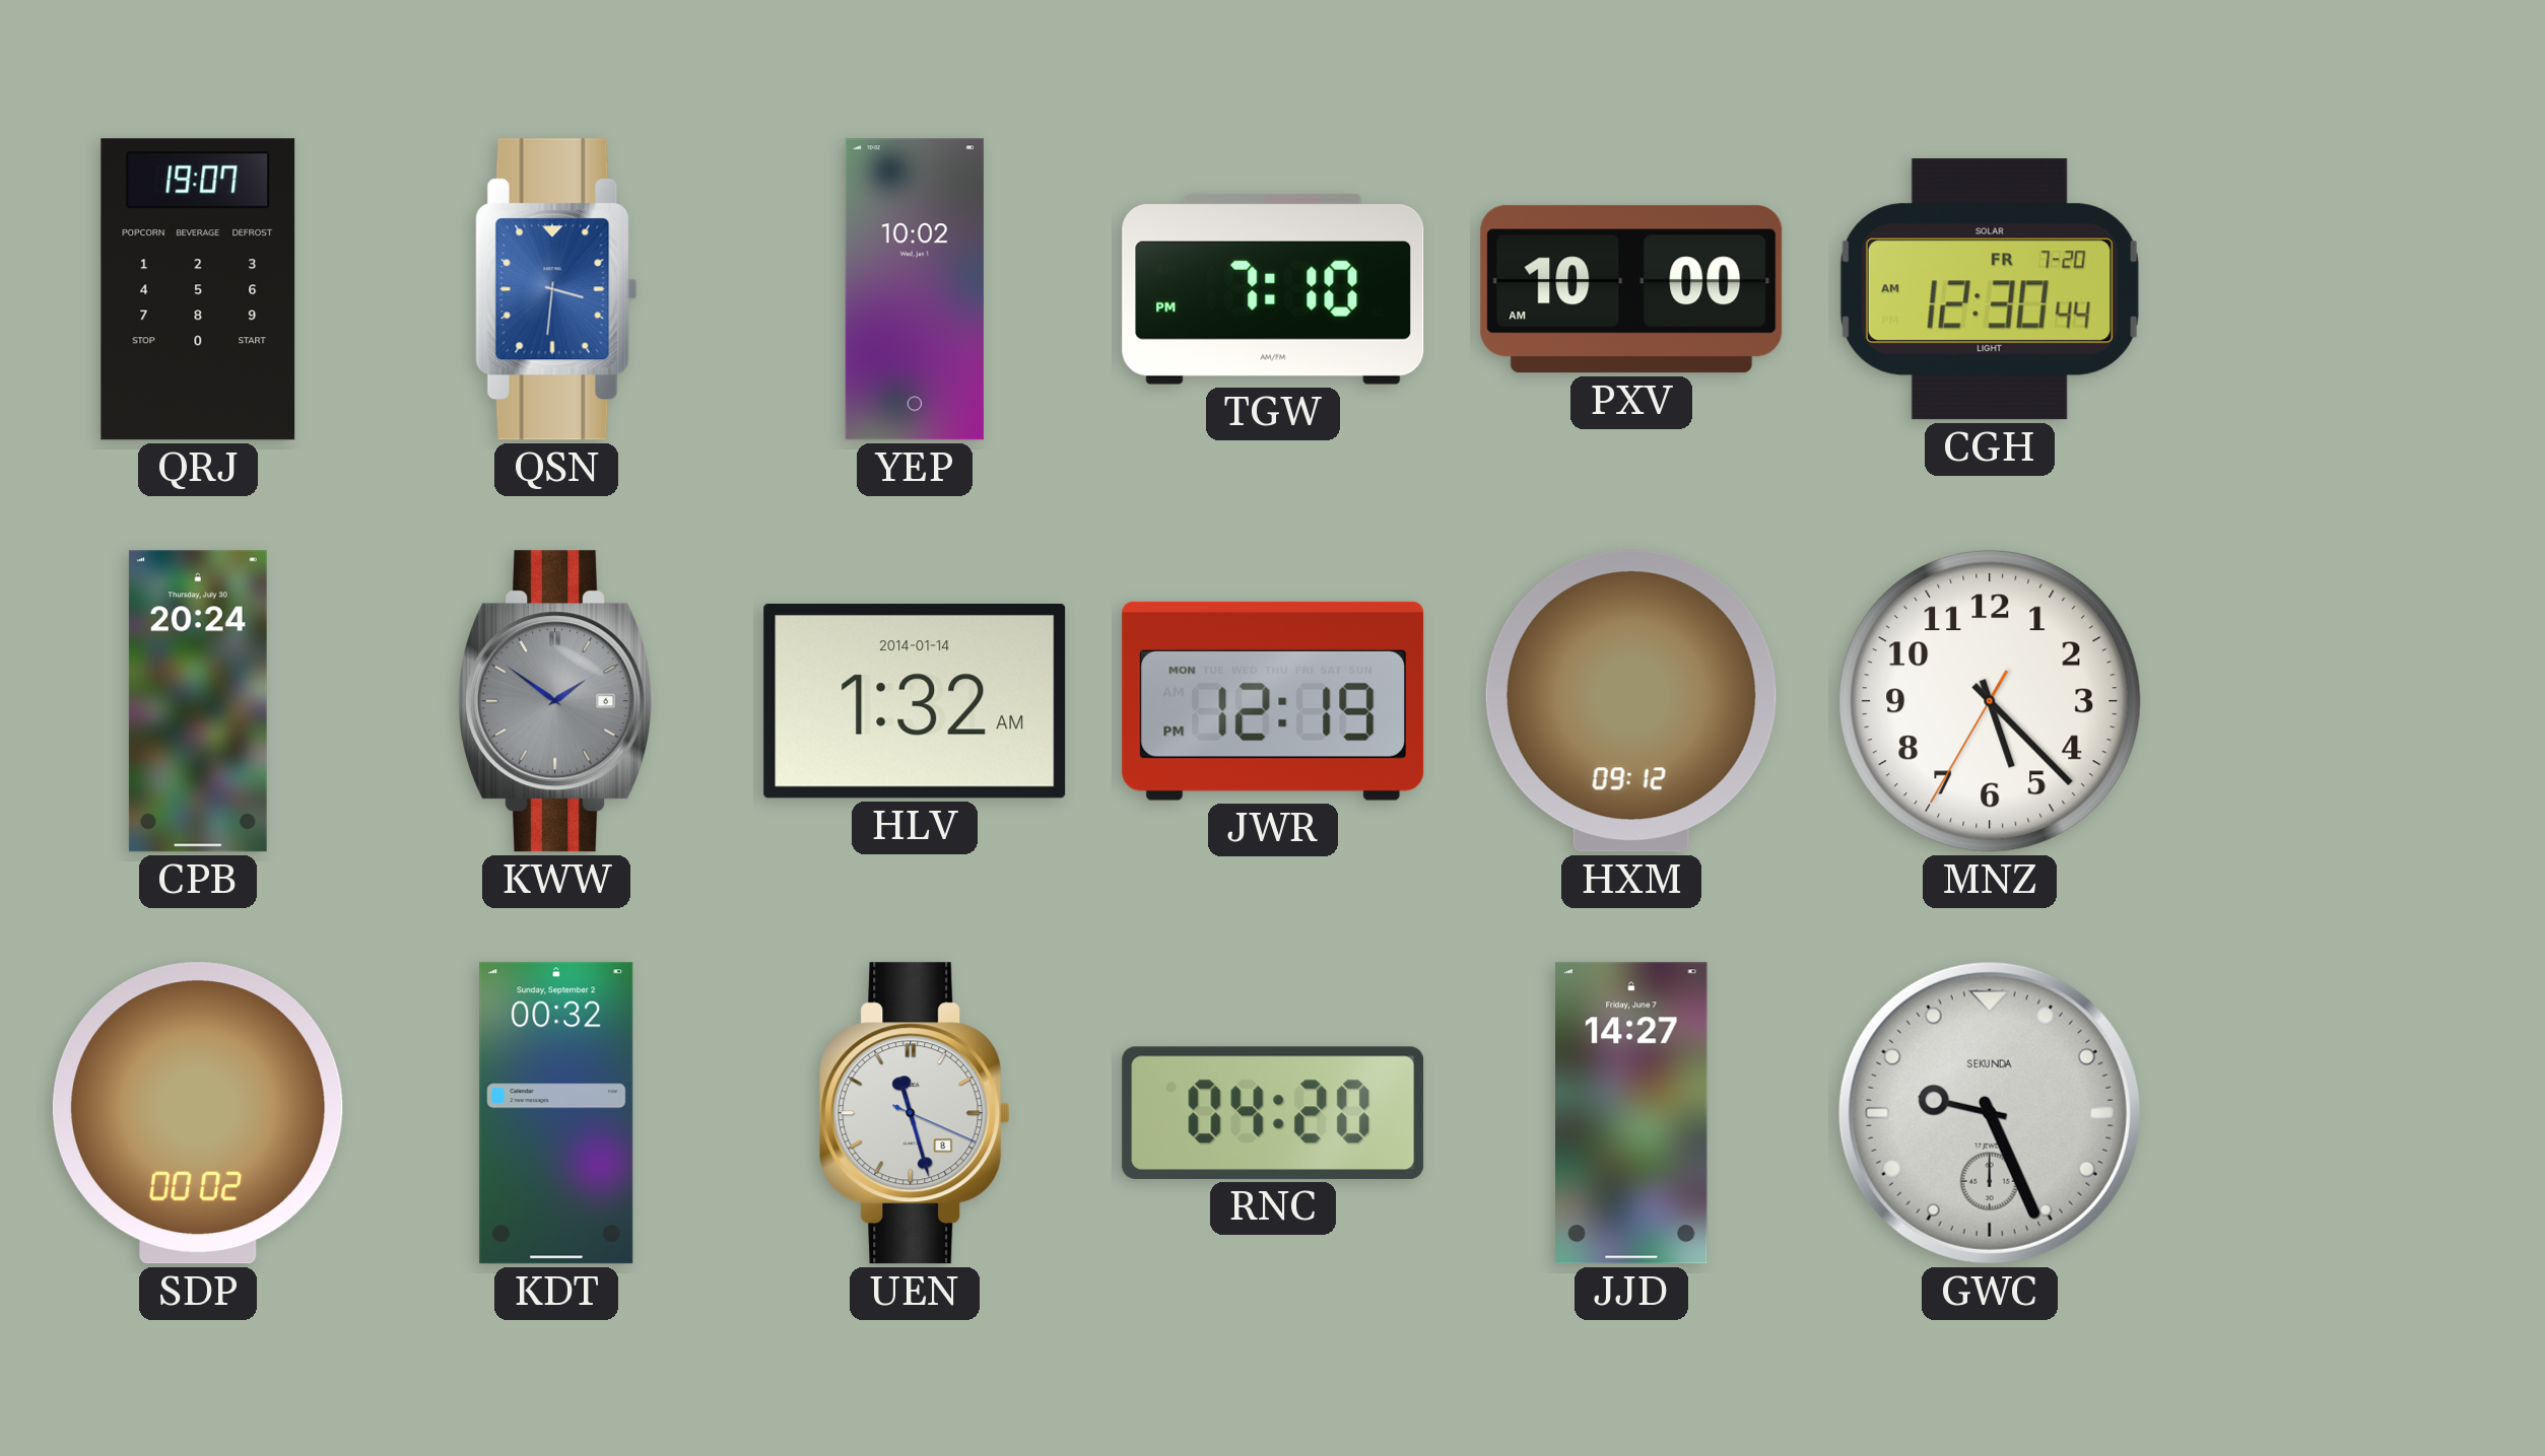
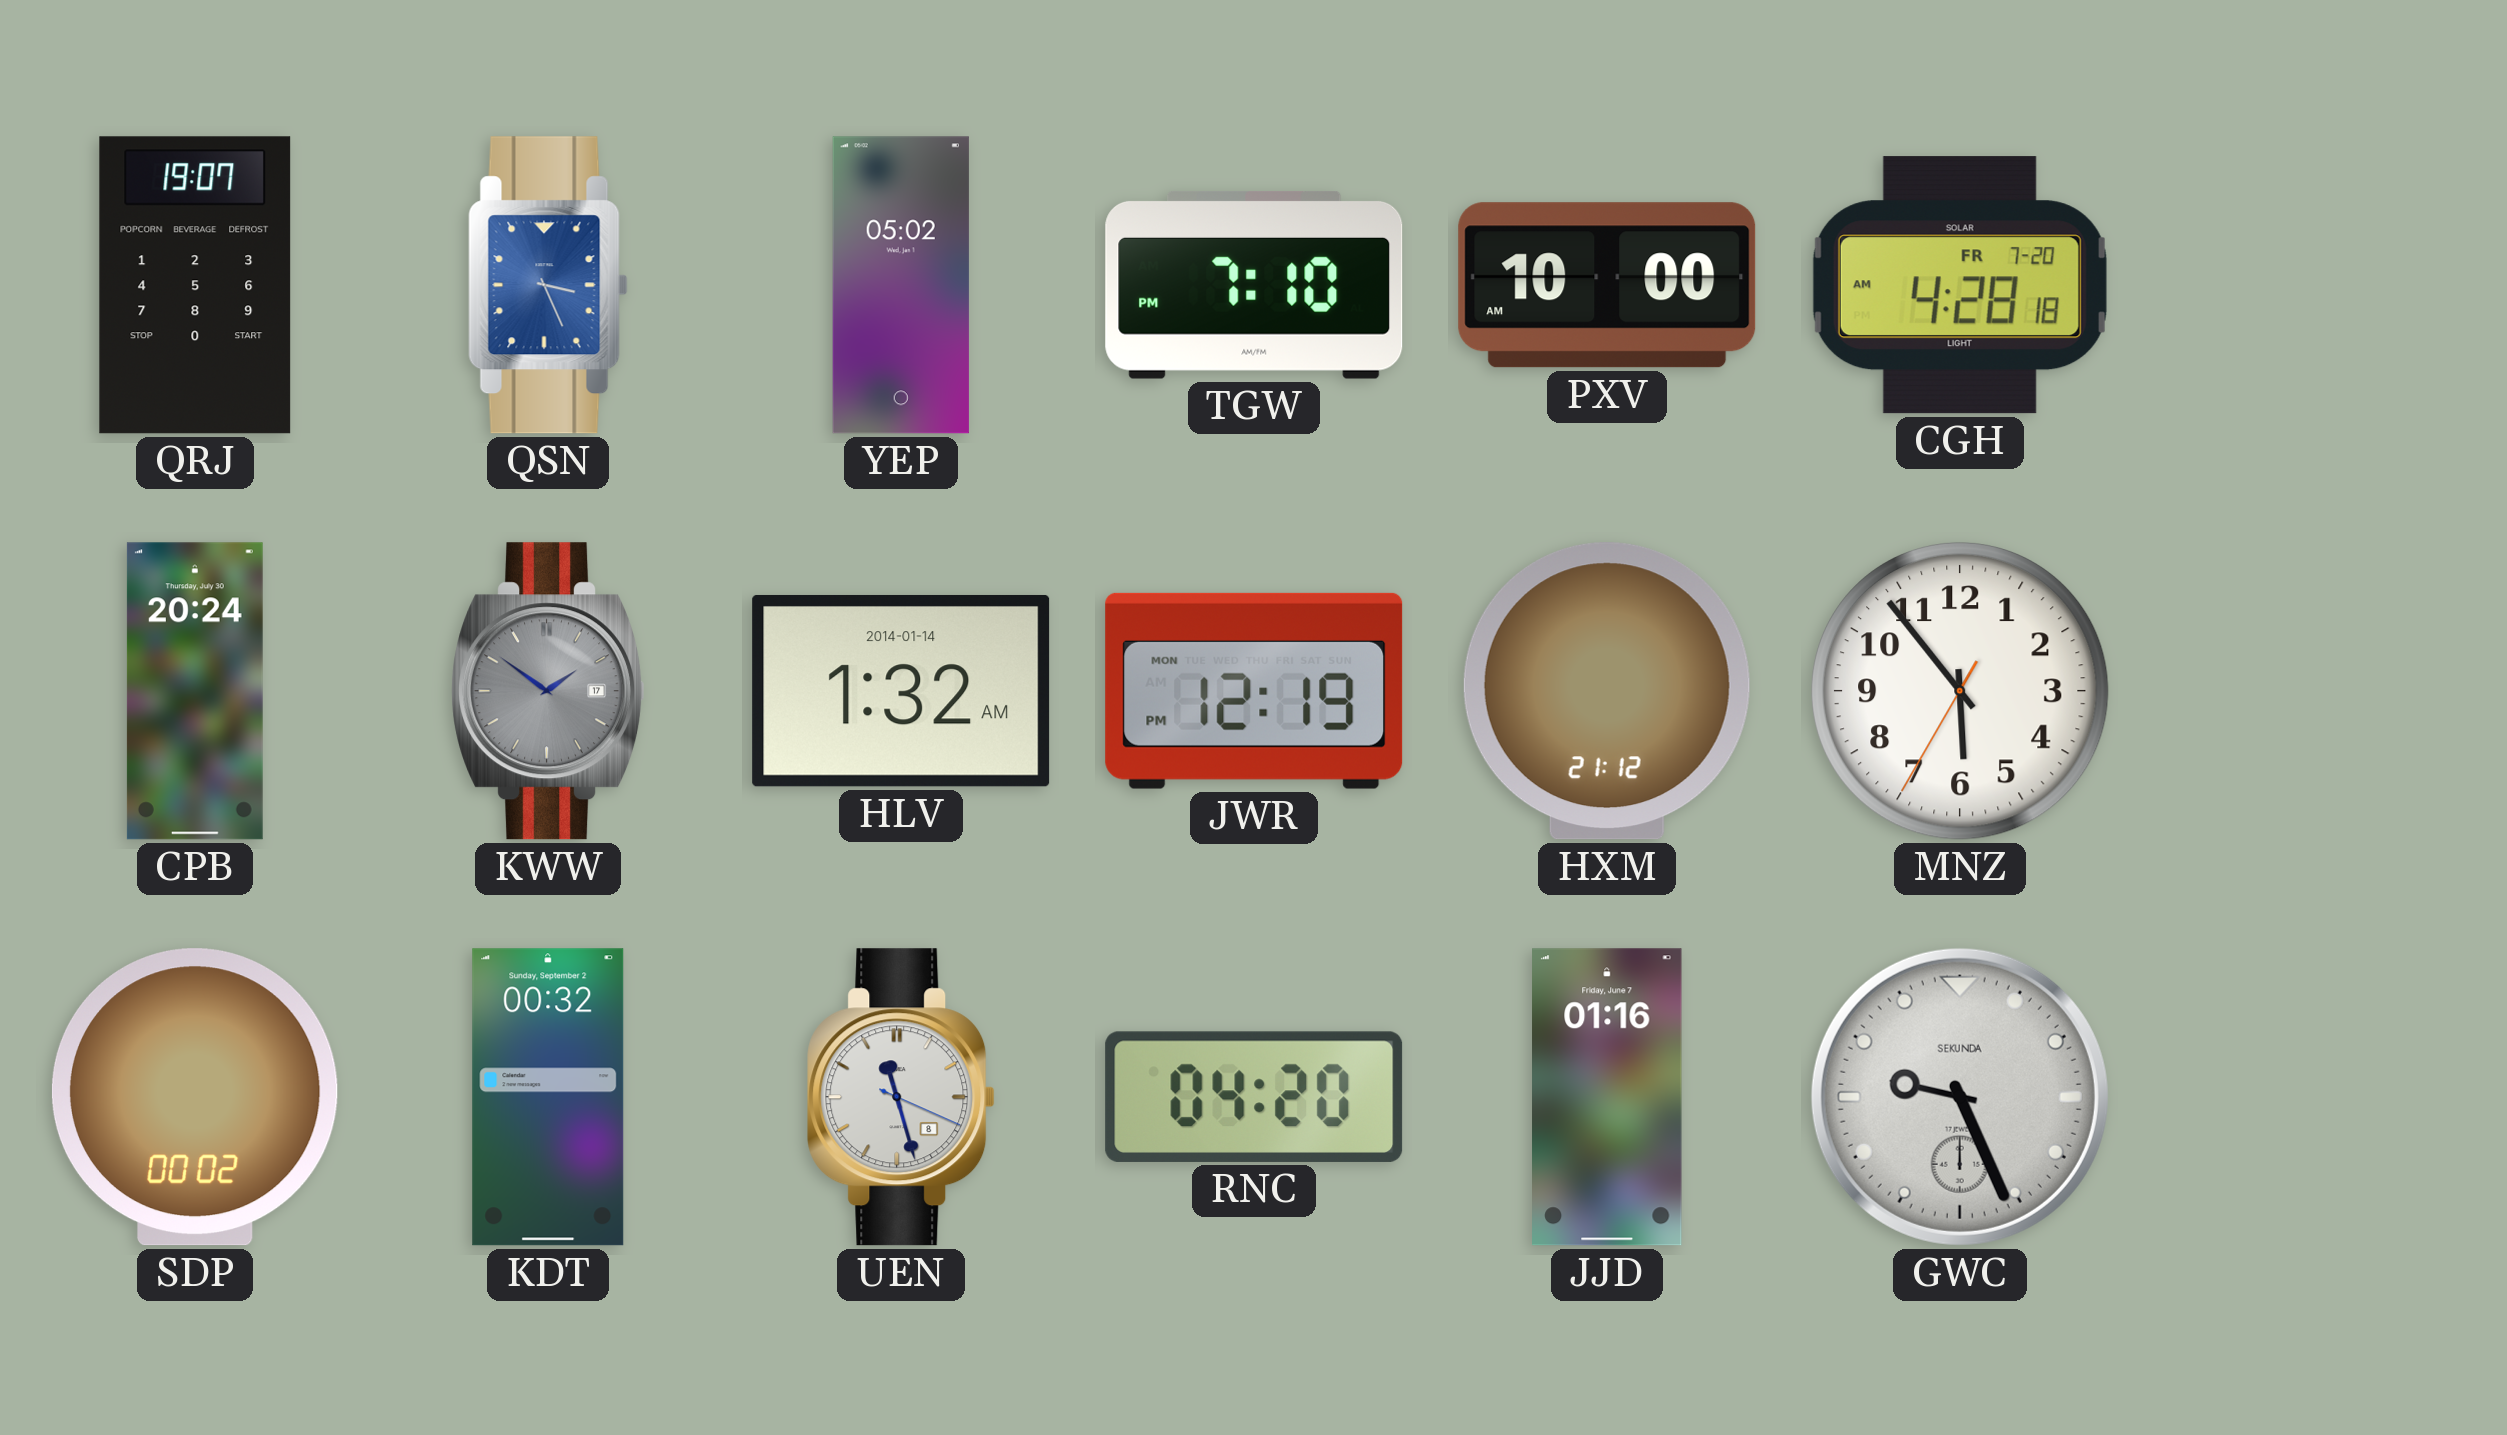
QSN: 3:31 -> 3:26
YEP: 10:02 -> 05:02
CGH: 12:30 -> 4:28
KWW date: 6 -> 17
HXM: 09:12 -> 21:12
MNZ: 5:22 -> 5:53
JJD: 14:27 -> 01:16
